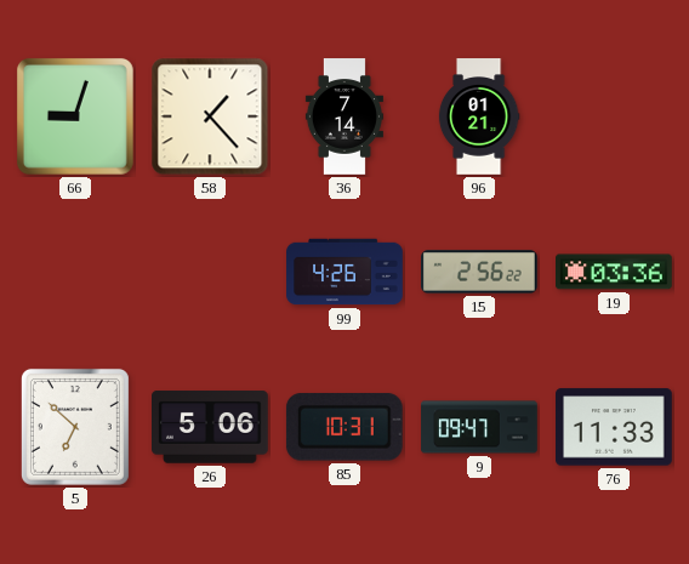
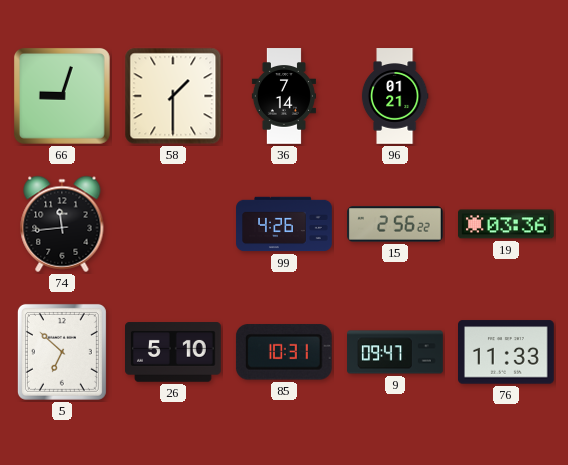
58: 1:23 -> 1:30
74: none -> 11:44
26: 5:06 -> 5:10
